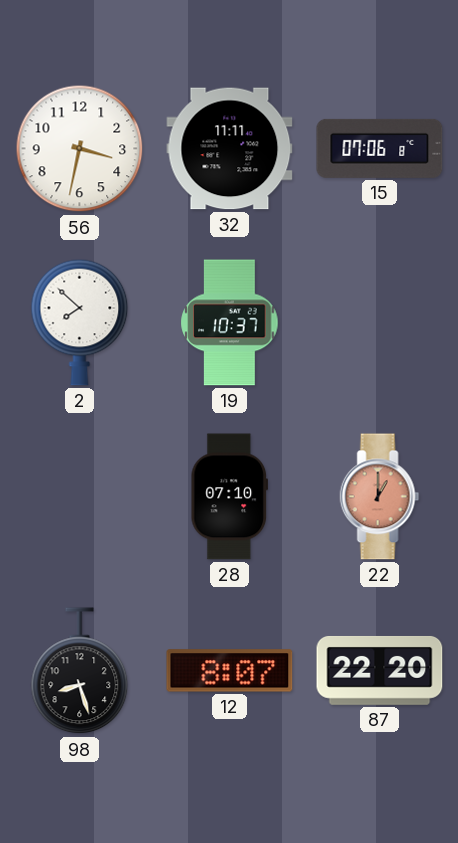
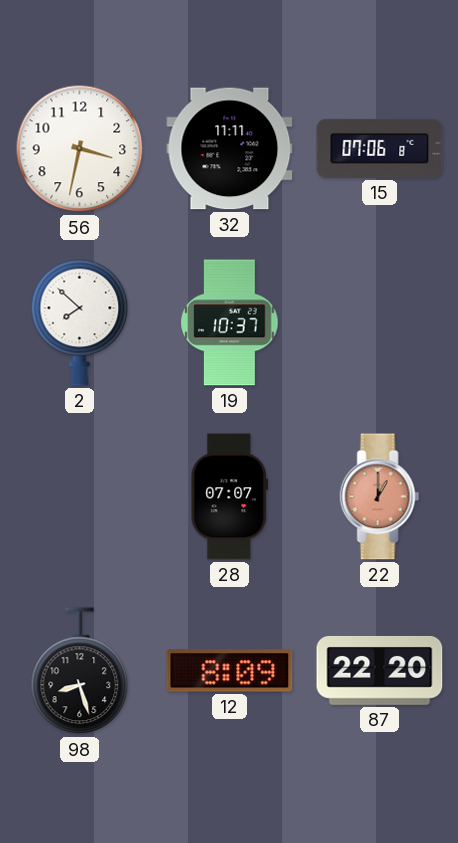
28: 07:10 -> 07:07
12: 8:07 -> 8:09
